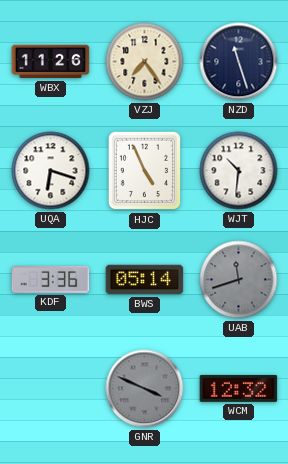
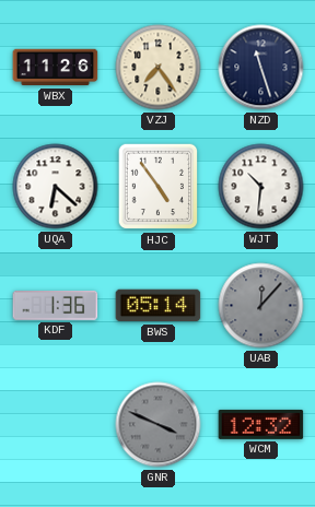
UQA: 6:18 -> 6:22
HJC: 4:56 -> 4:54
KDF: 3:36 -> 1:36
UAB: 11:42 -> 12:07
